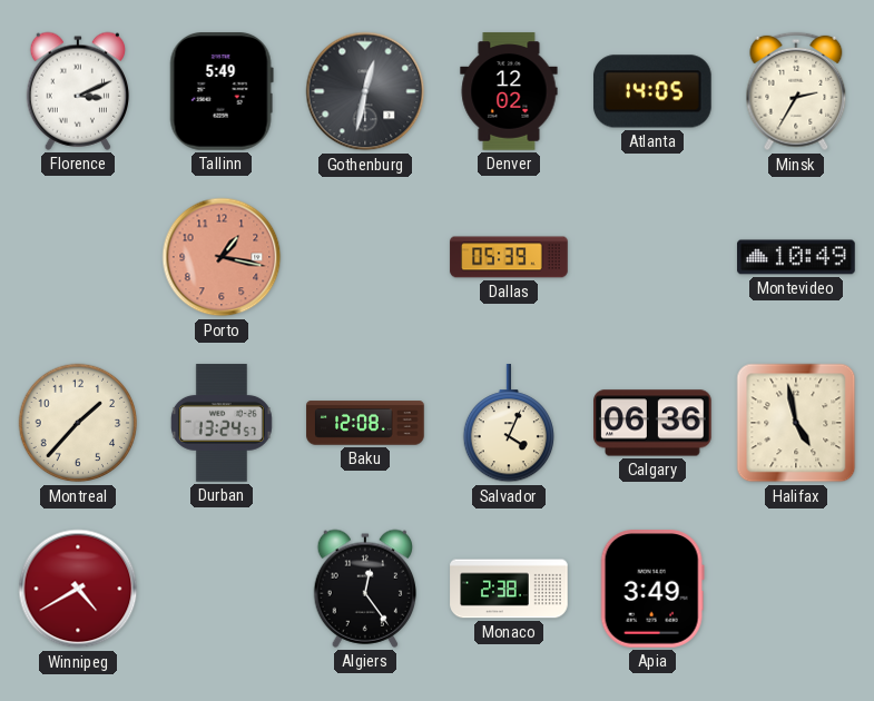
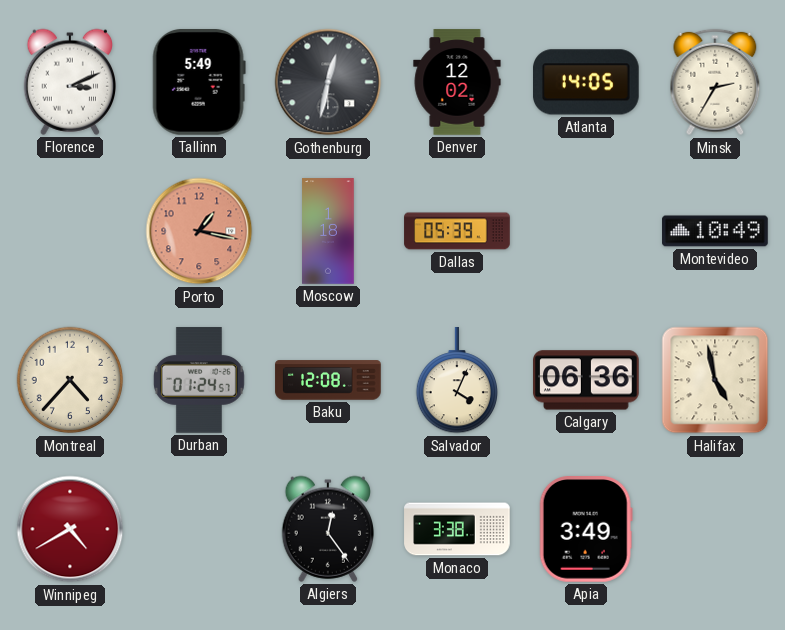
Moscow: none -> 1:18
Montreal: 1:37 -> 4:37
Durban: 13:24 -> 01:24
Monaco: 2:38 -> 3:38
